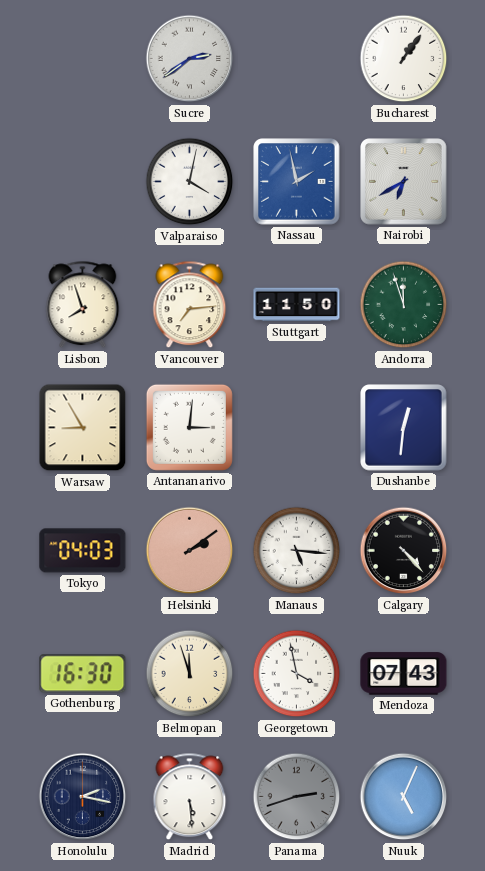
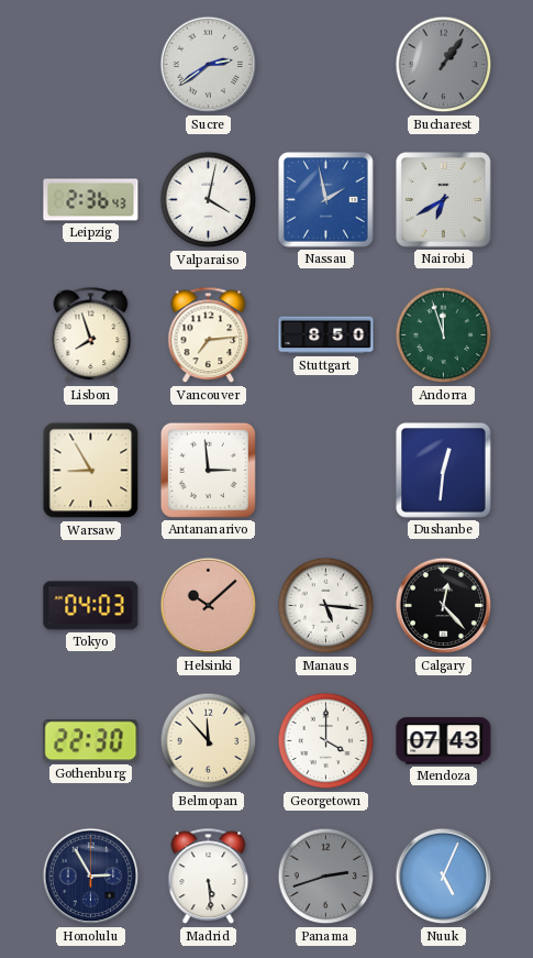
Bucharest dial: white -> grey
Leipzig: none -> 2:36
Stuttgart: 11:50 -> 8:50
Antananarivo: 3:01 -> 2:59
Helsinki: 2:09 -> 10:08
Calgary: 4:23 -> 12:23
Gothenburg: 16:30 -> 22:30
Belmopan: 11:57 -> 11:53
Georgetown: 3:58 -> 4:00
Honolulu: 2:17 -> 2:55
